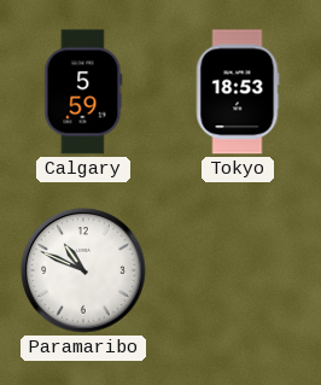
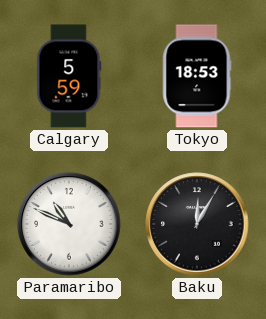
Baku: none -> 12:05
